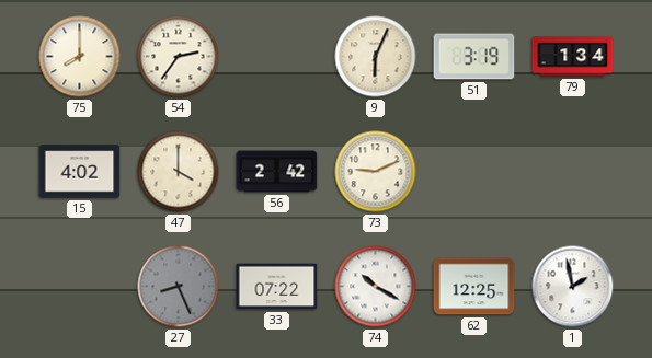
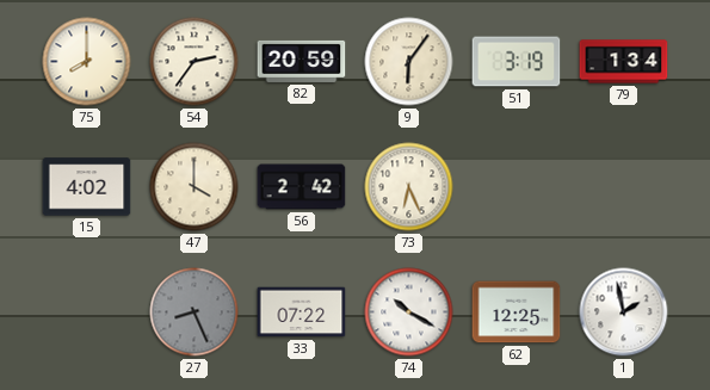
82: none -> 20:59
9: 6:04 -> 6:06
73: 9:11 -> 6:26
